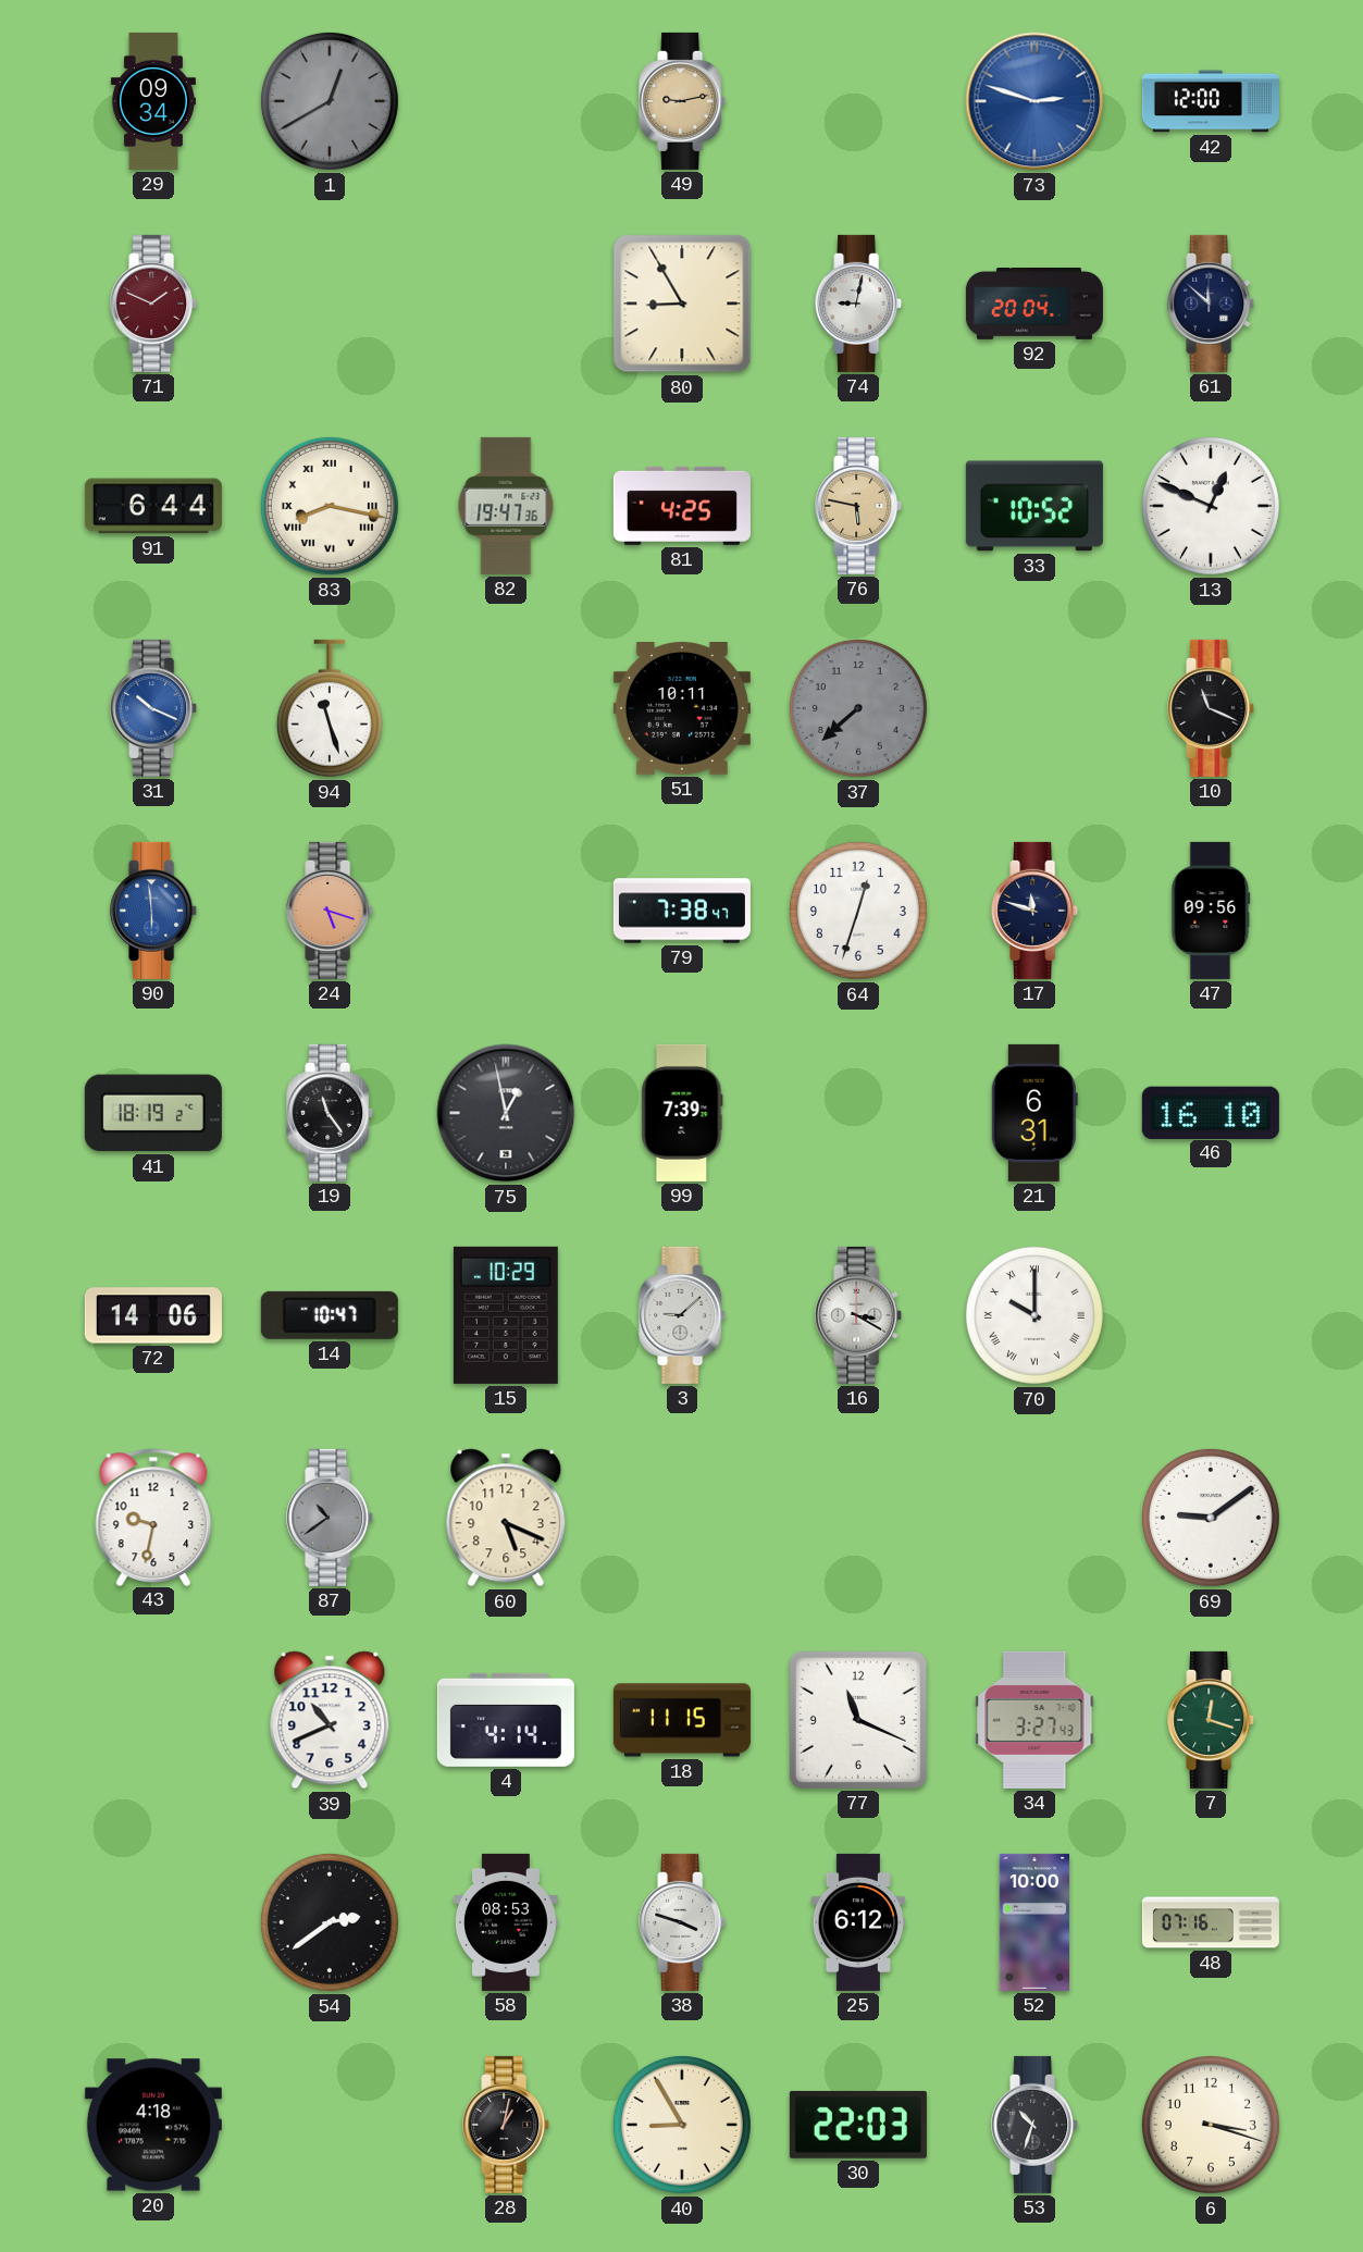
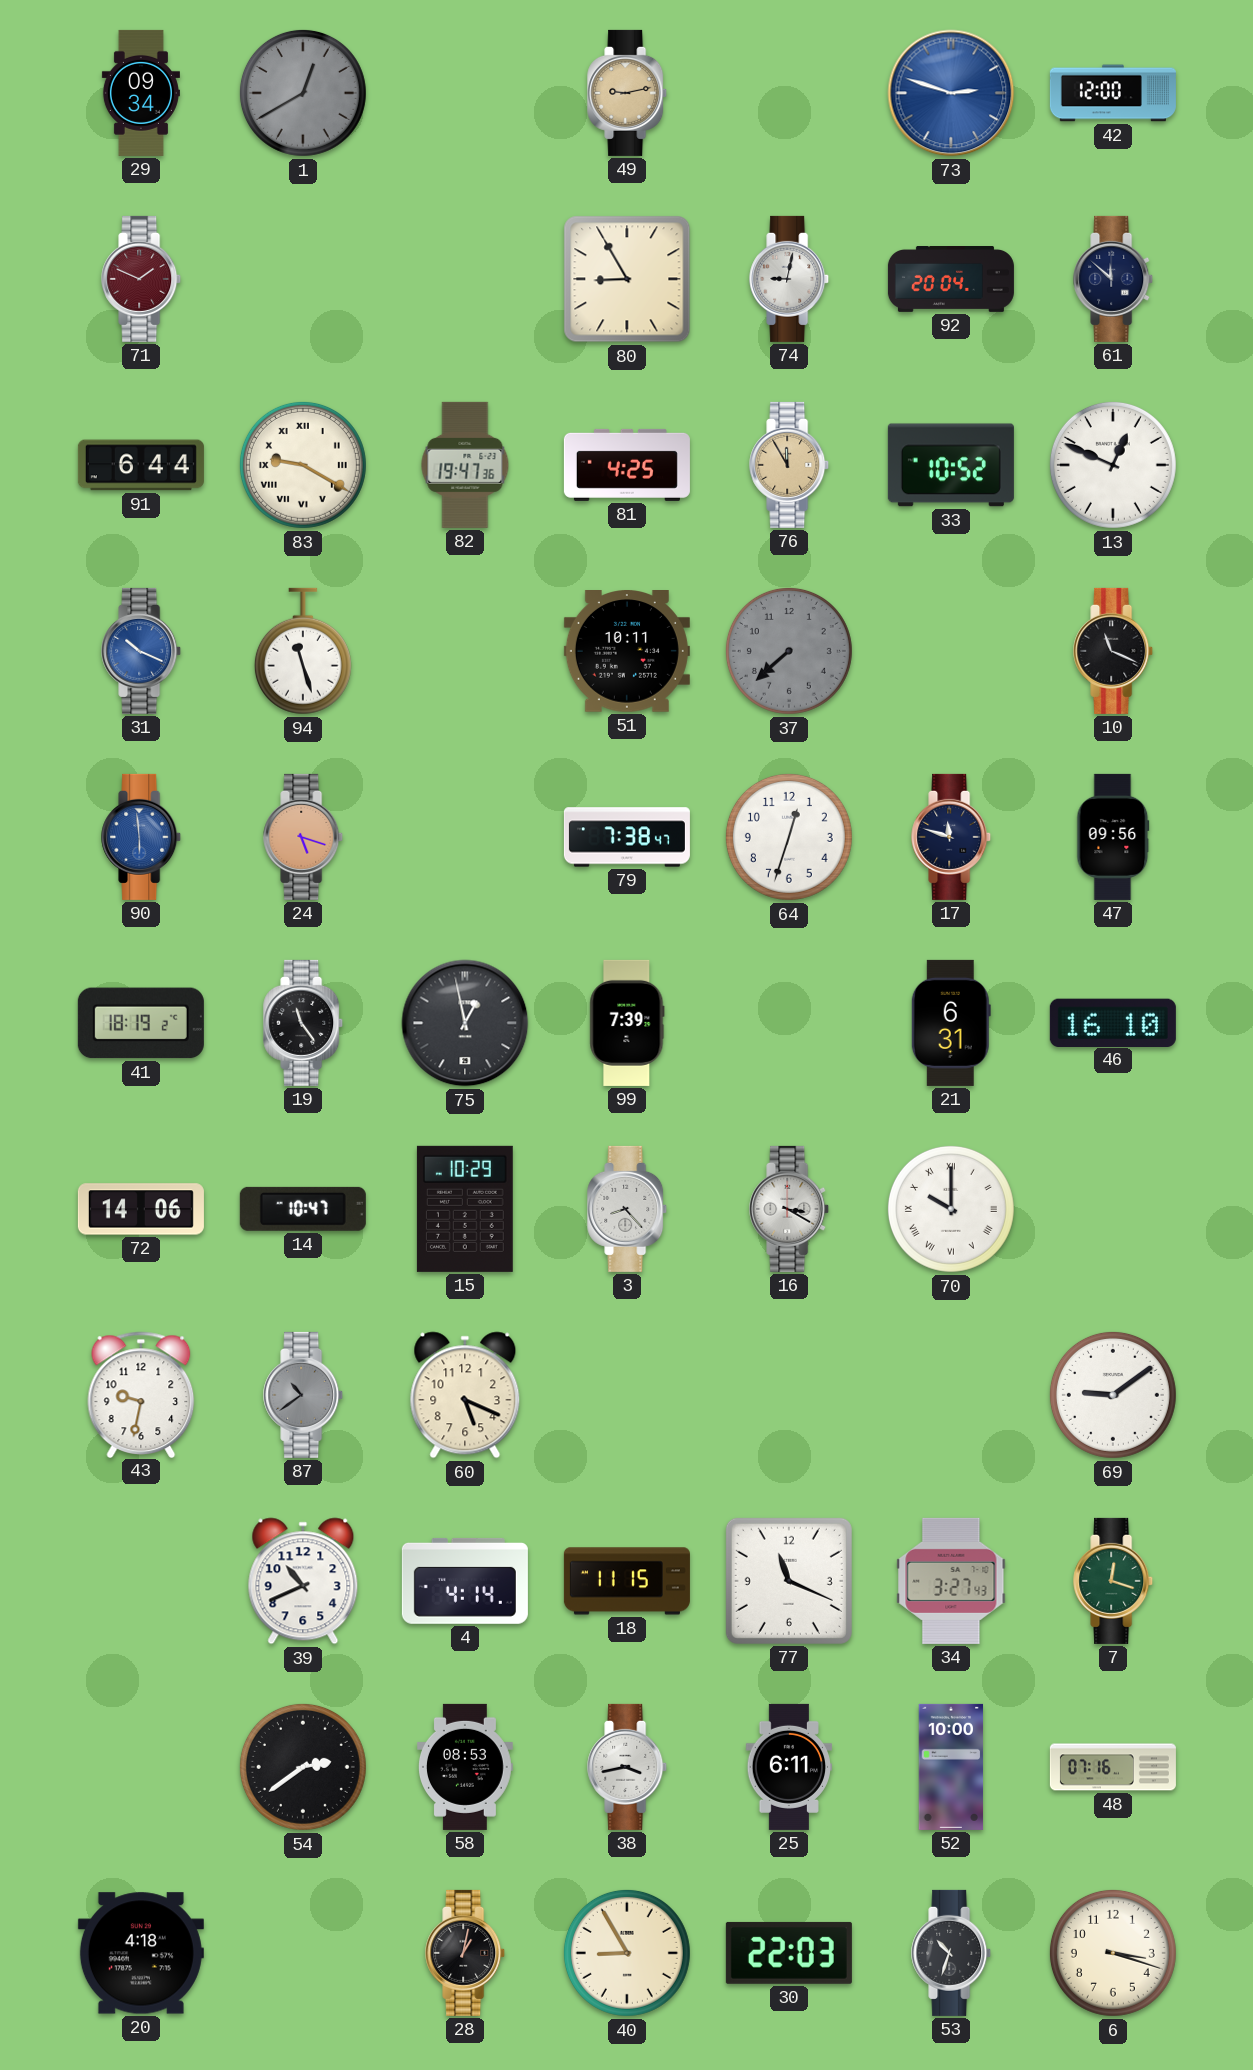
83: 8:17 -> 9:20
76: 5:47 -> 11:55
3: 9:08 -> 8:23
38: 3:48 -> 3:43
25: 6:12 -> 6:11
